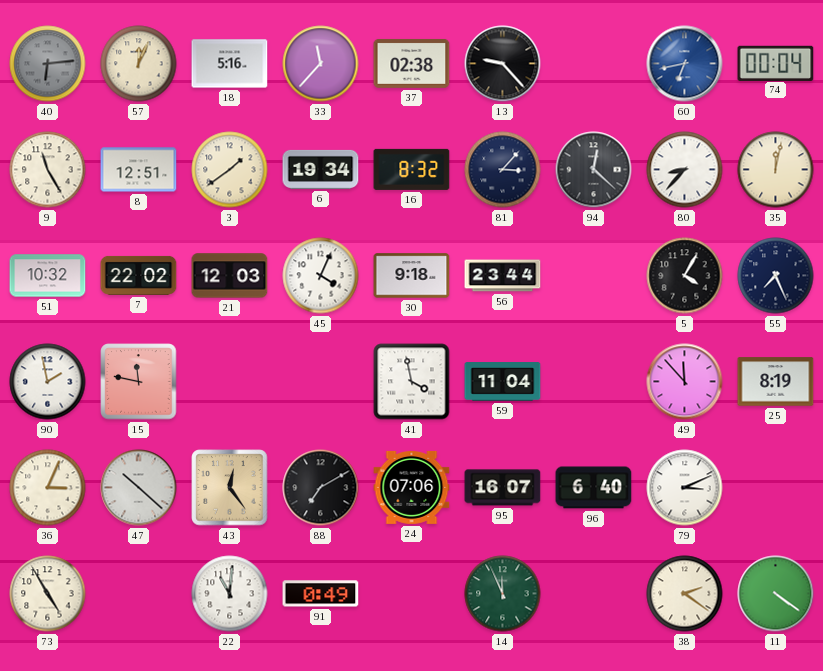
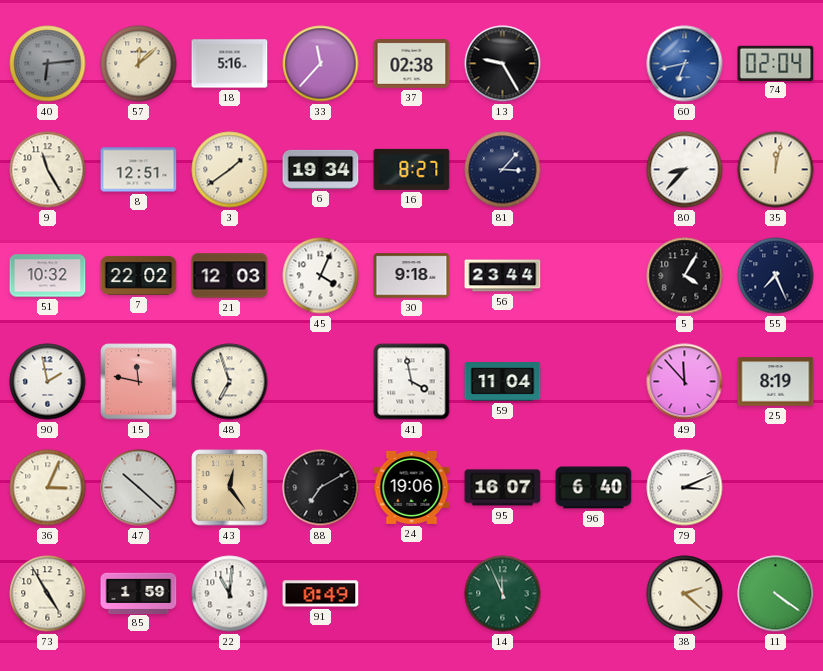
57: 12:04 -> 12:08
13: 9:23 -> 9:25
74: 00:04 -> 02:04
16: 8:32 -> 8:27
94: 12:22 -> none
48: none -> 6:57
24: 07:06 -> 19:06
85: none -> 1:59
38: 2:21 -> 2:22
